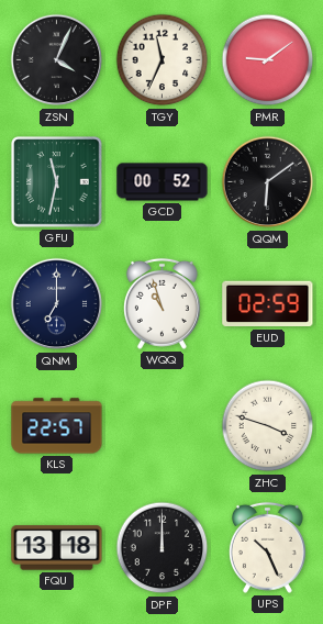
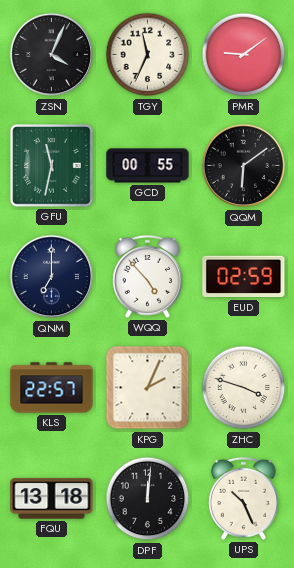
GCD: 00:52 -> 00:55
WQQ: 10:57 -> 4:53
KPG: none -> 2:04
DPF: 12:00 -> 12:01
